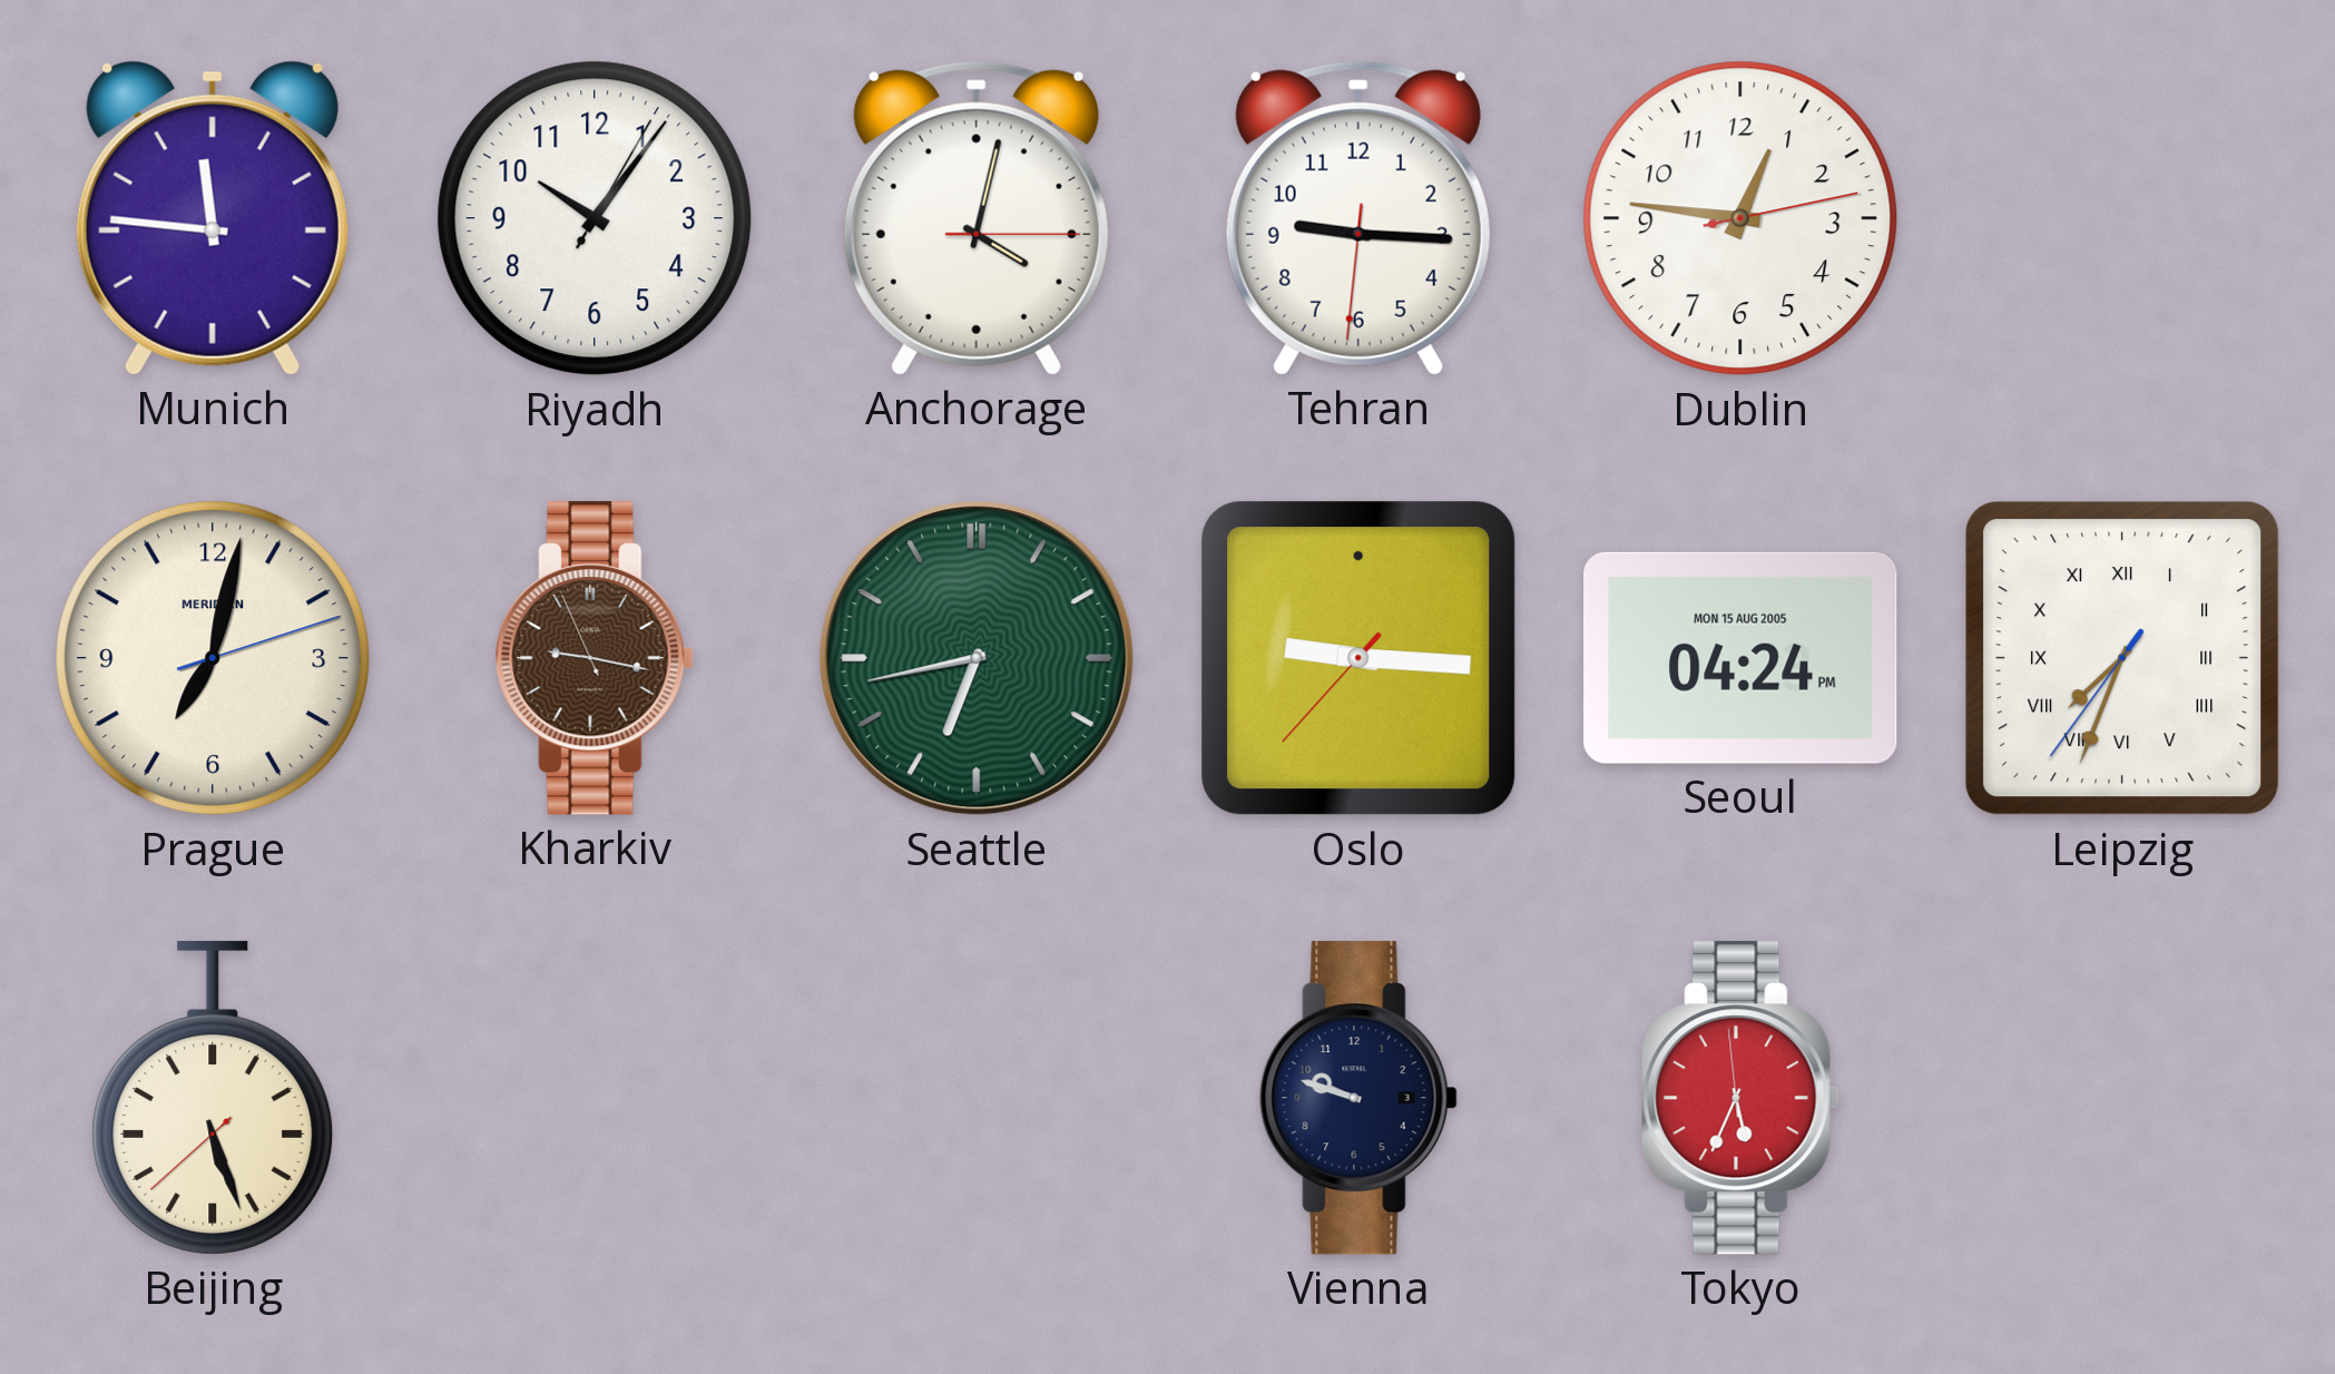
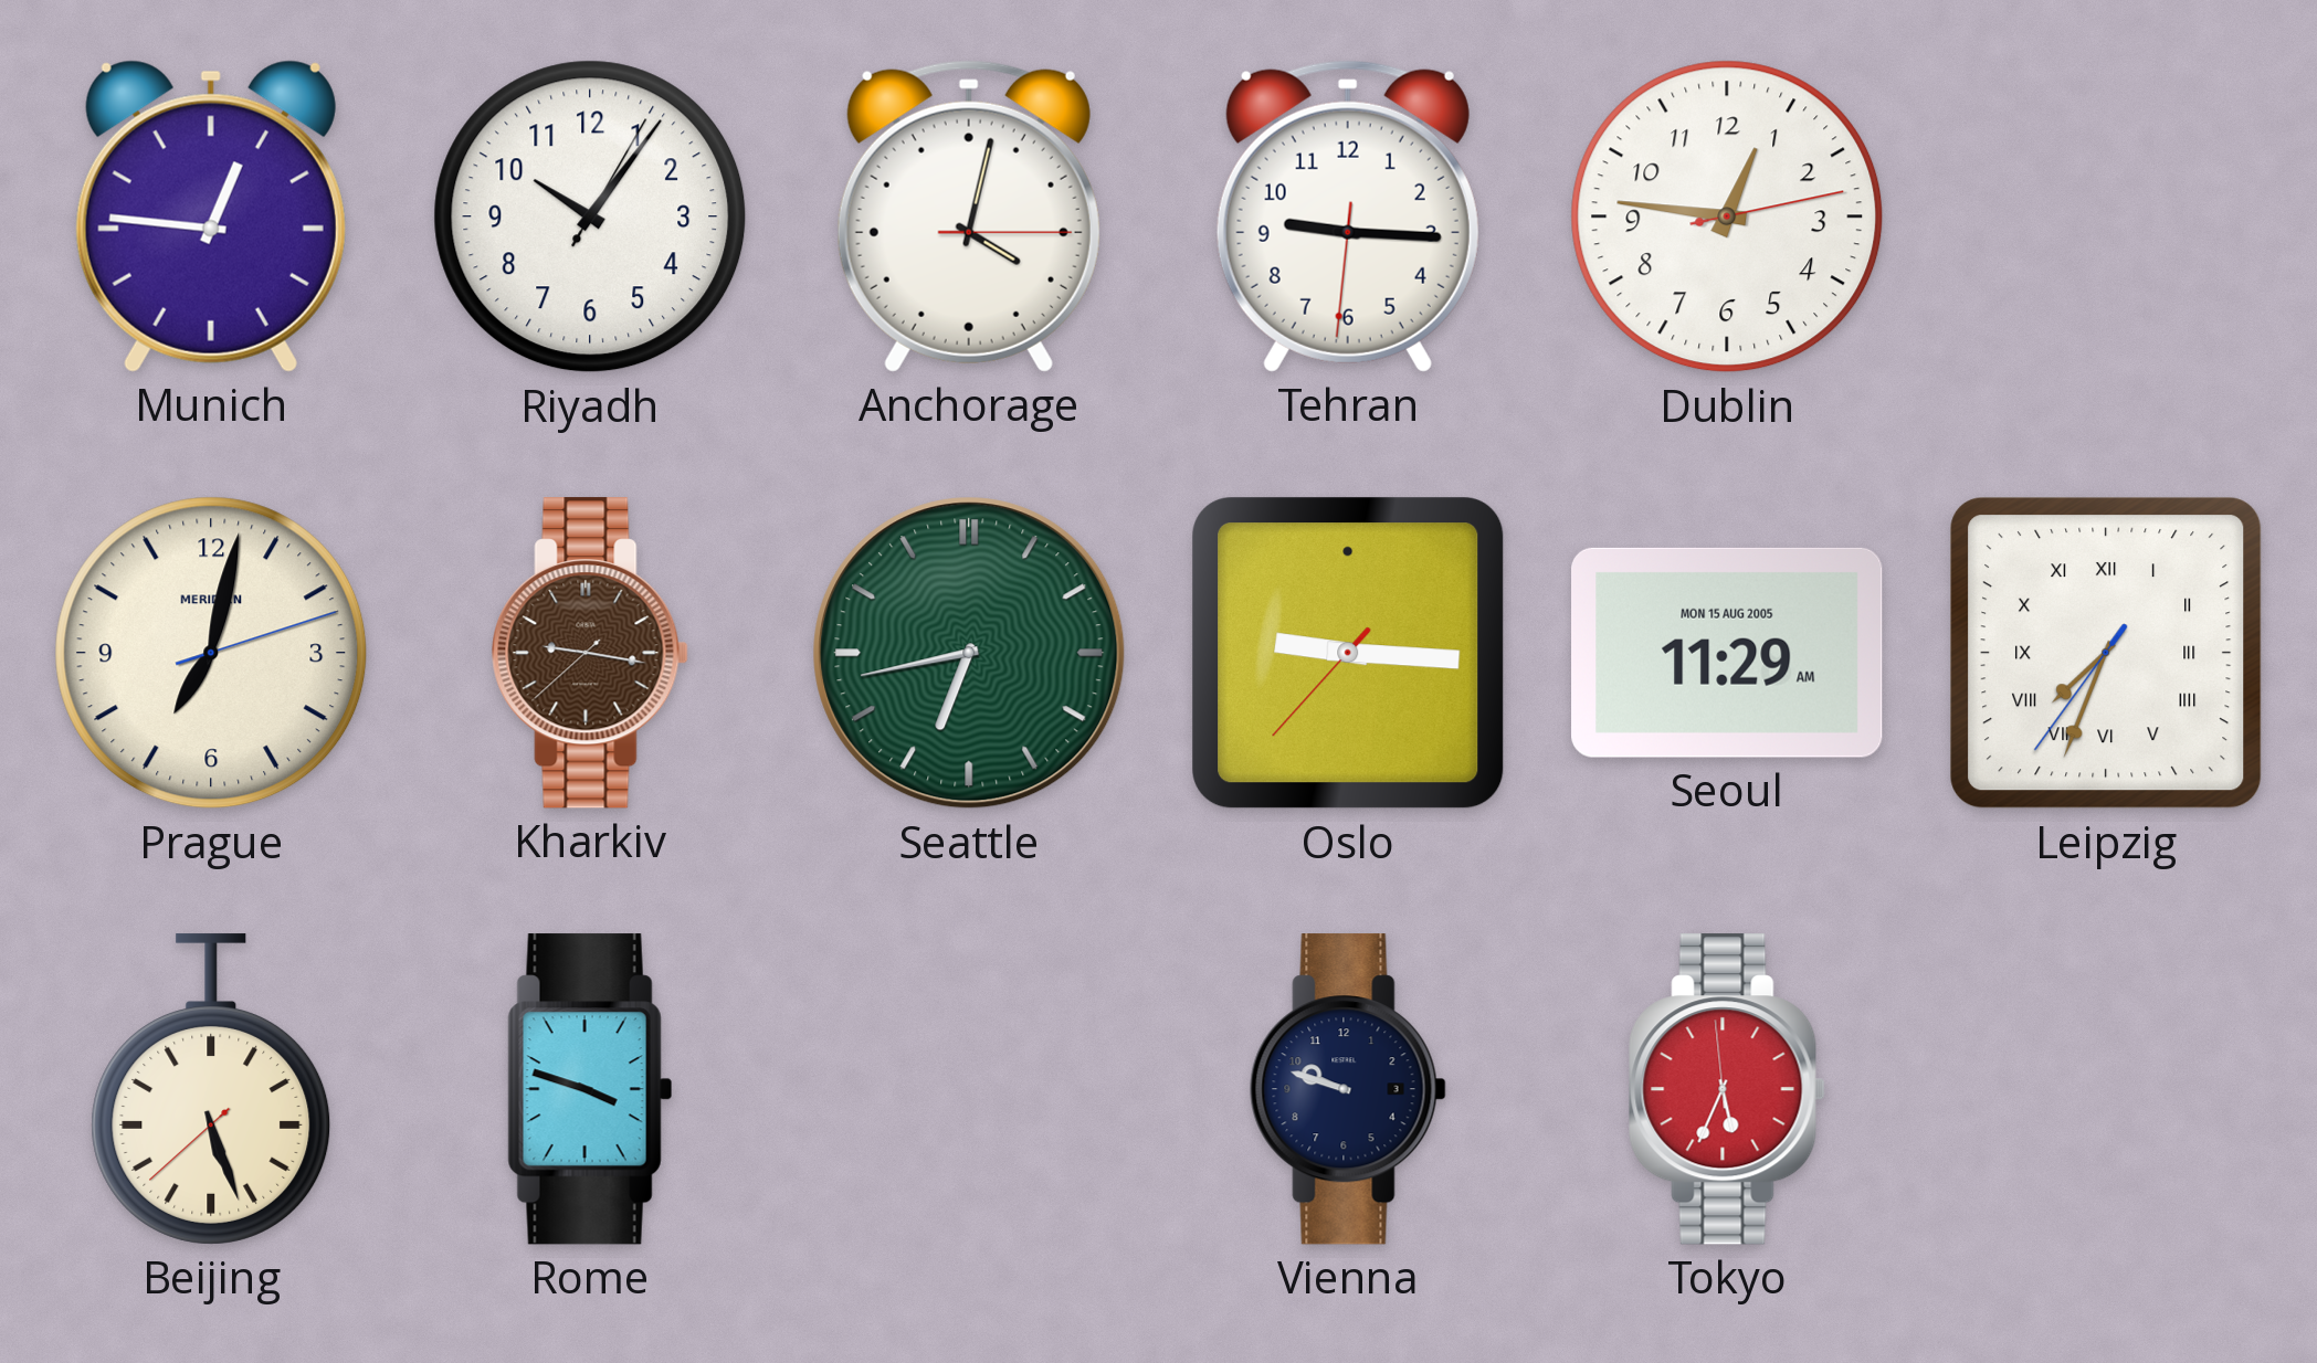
Munich: 11:46 -> 12:46
Kharkiv: 9:16:56 -> 9:16:38
Seoul: 04:24 -> 11:29
Rome: none -> 3:48
